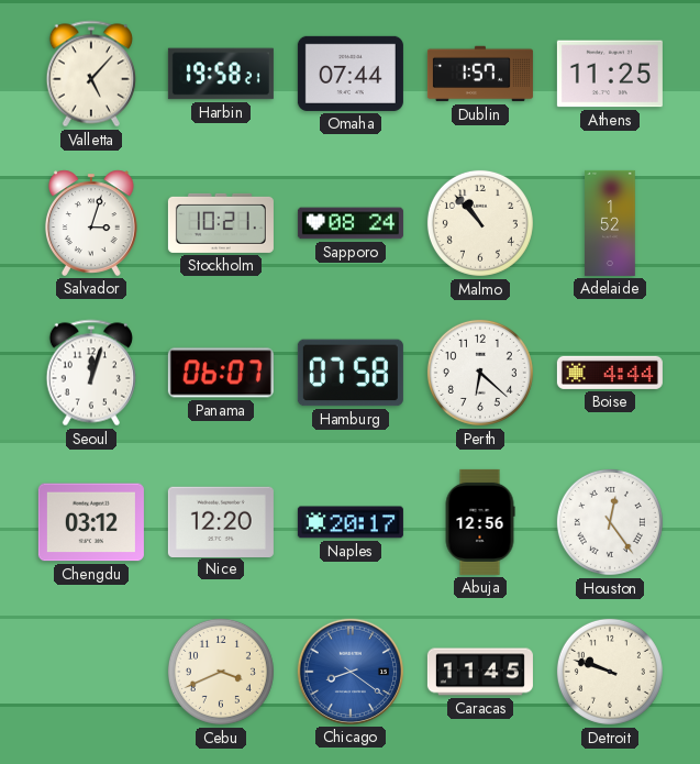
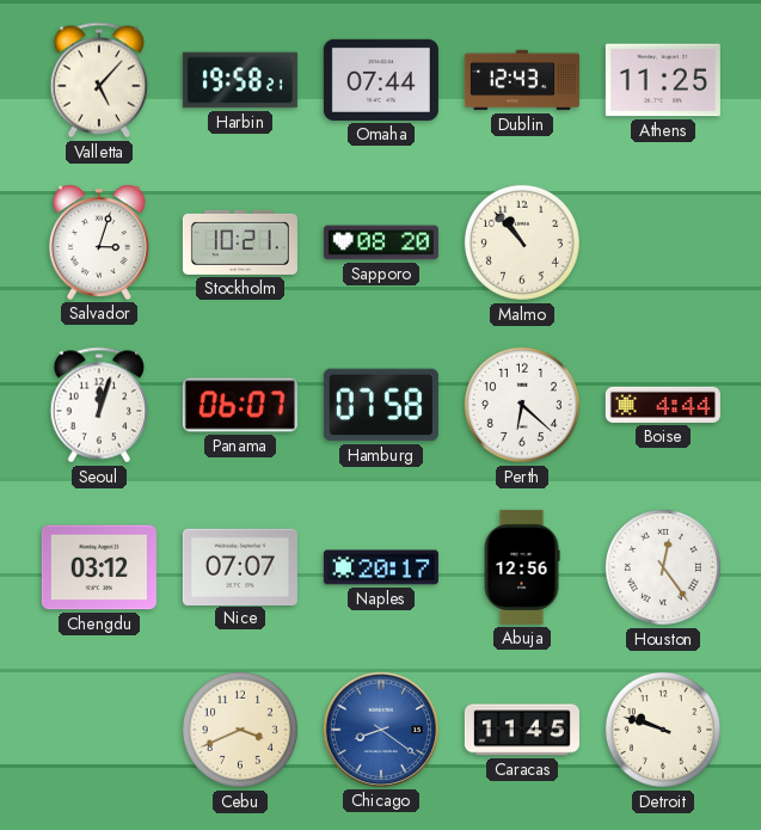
Dublin: 1:57 -> 12:43
Sapporo: 08:24 -> 08:20
Adelaide: 1:52 -> none
Nice: 12:20 -> 07:07
